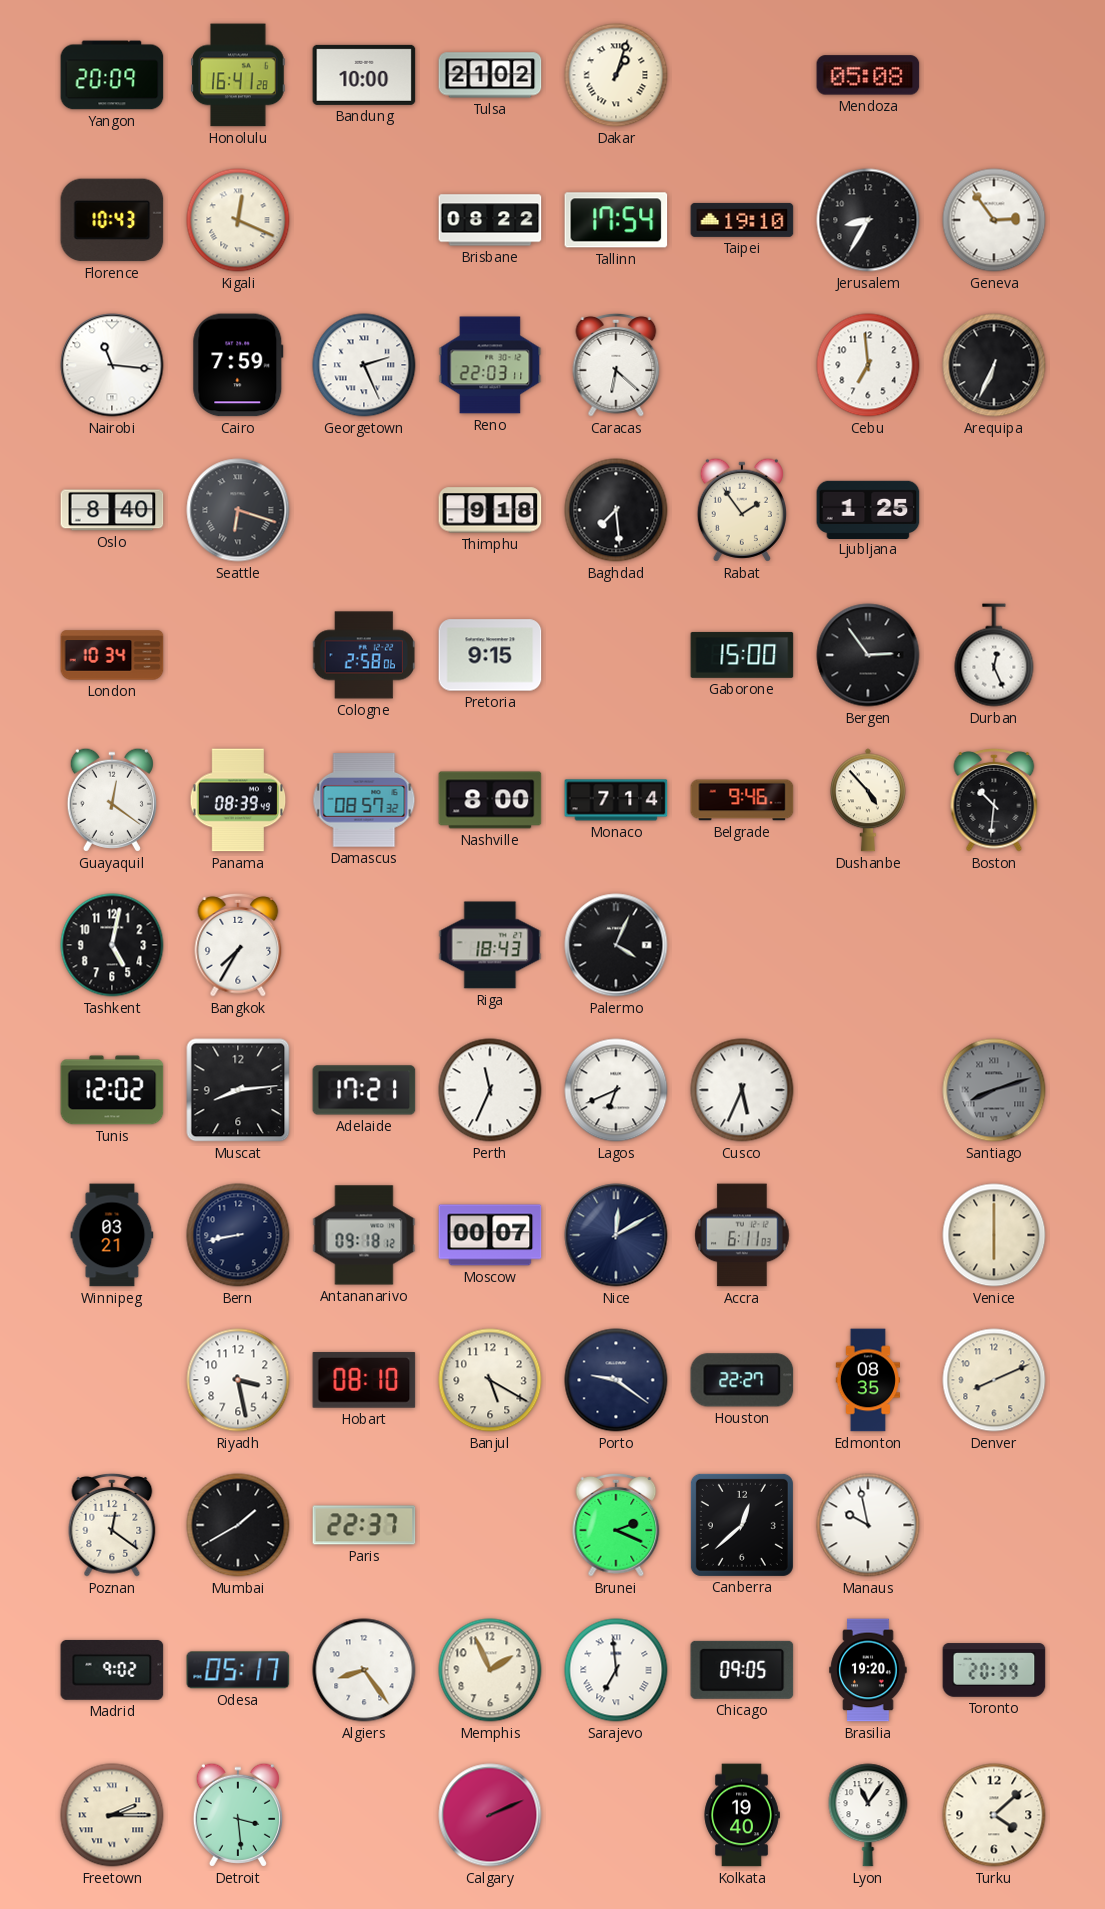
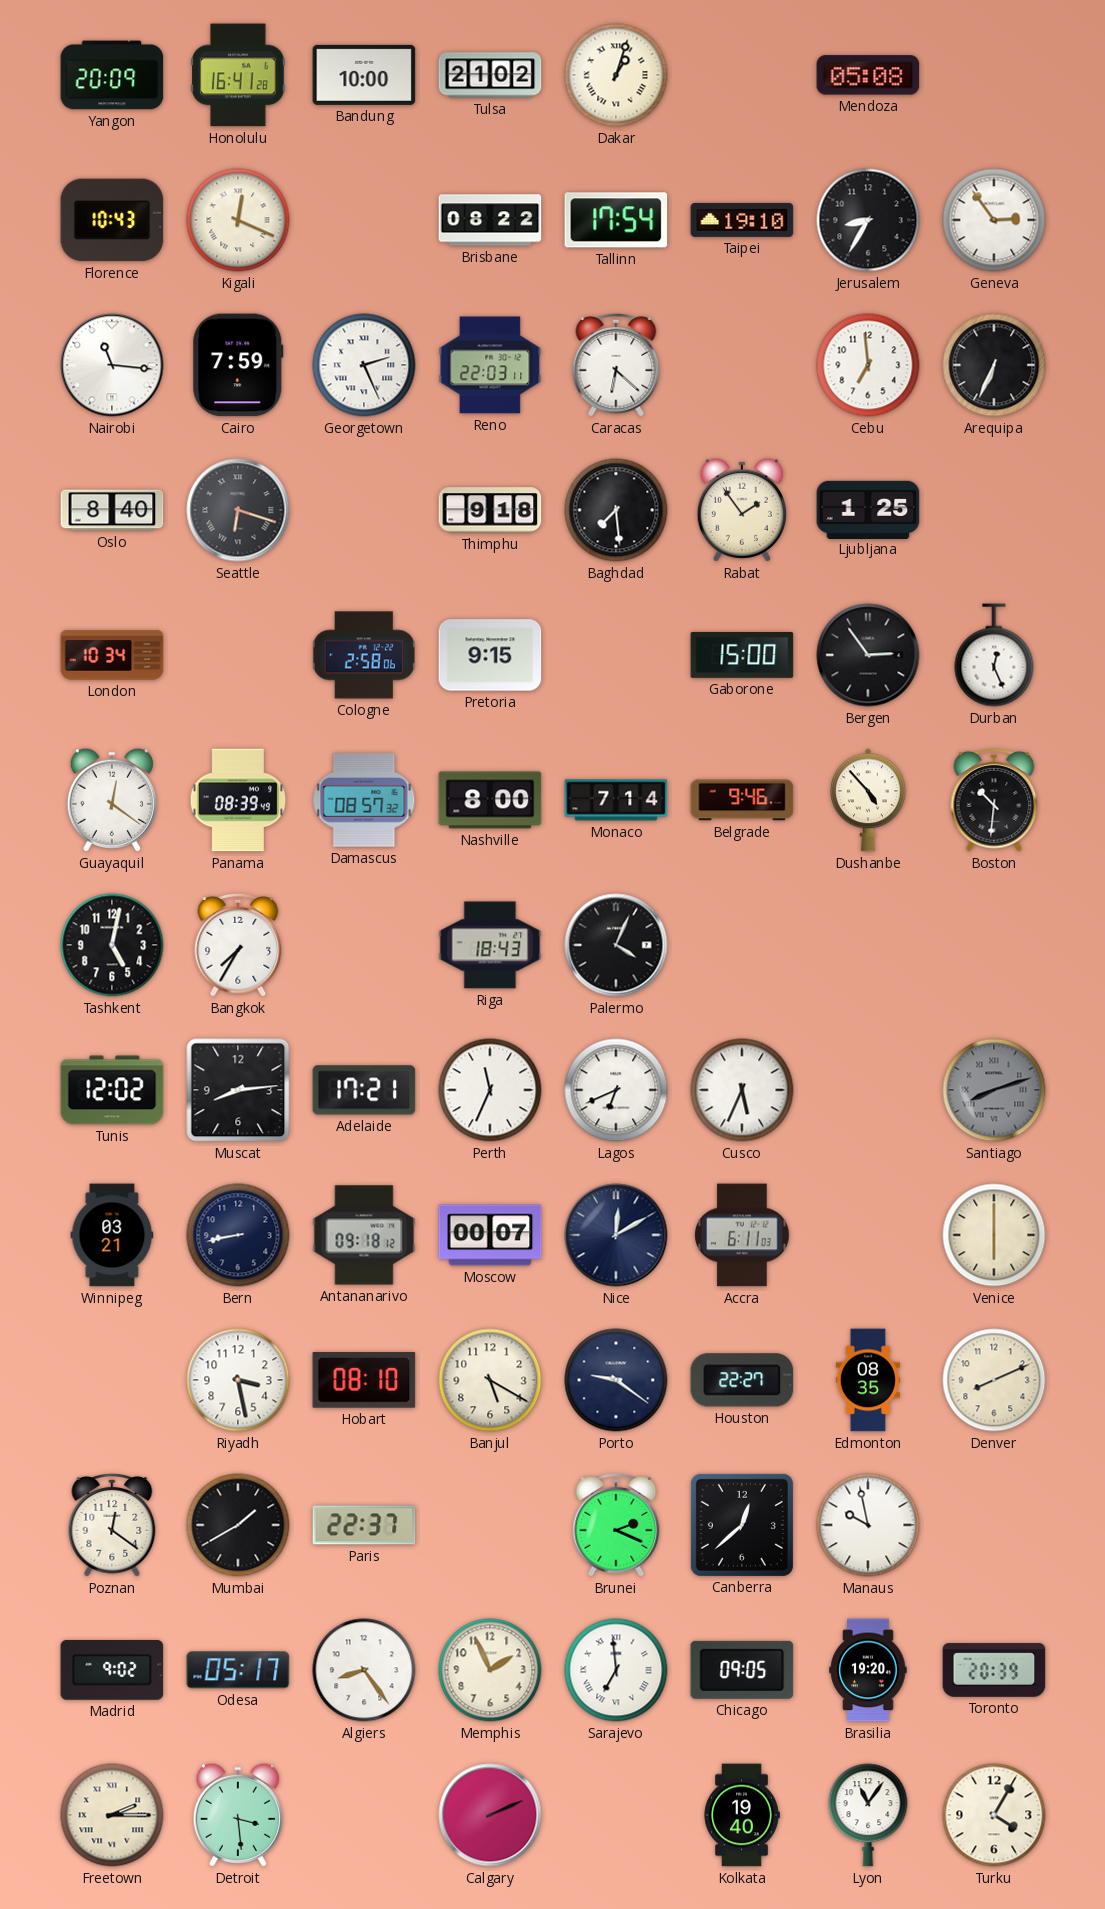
Turku: 4:08 -> 4:05
